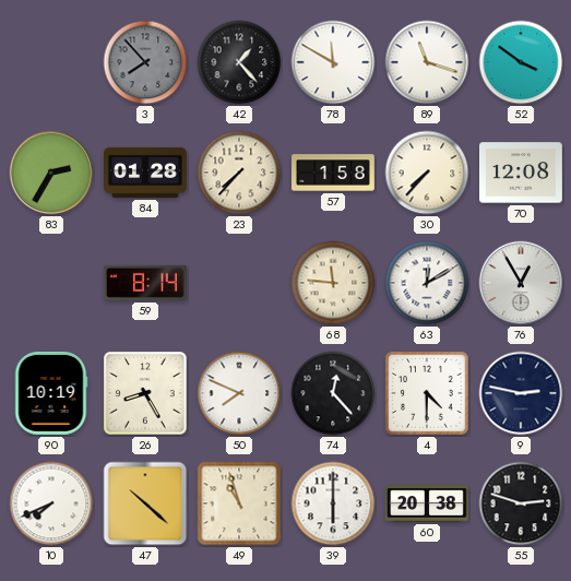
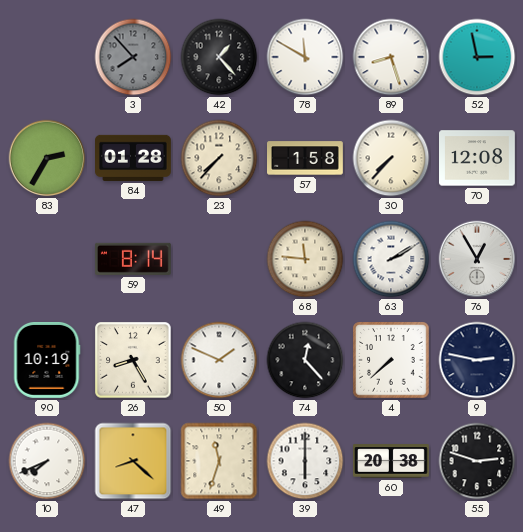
89: 11:18 -> 8:27
52: 3:51 -> 2:58
63: 12:10 -> 2:10
50: 7:49 -> 1:49
4: 4:30 -> 7:38
47: 10:22 -> 8:22
49: 10:57 -> 11:33
